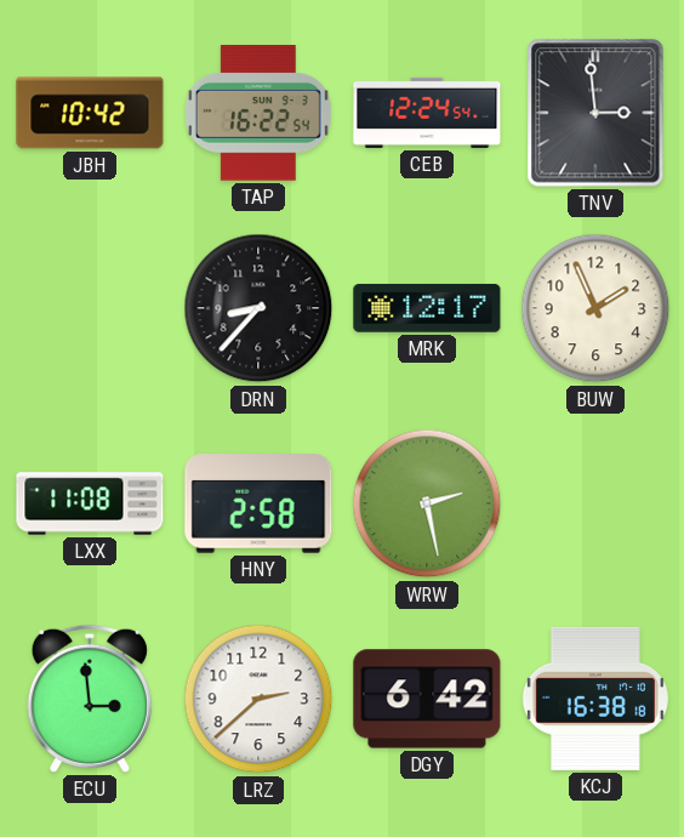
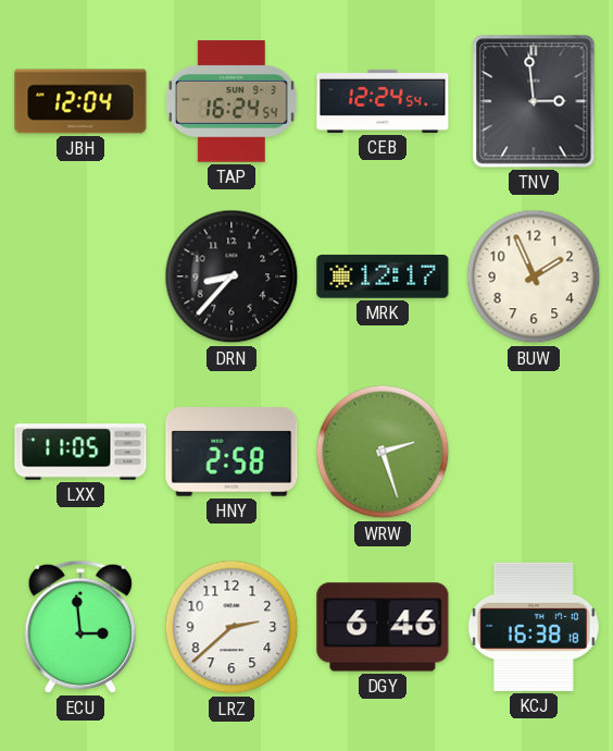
JBH: 10:42 -> 12:04
TAP: 16:22 -> 16:24
LXX: 11:08 -> 11:05
WRW: 2:28 -> 2:27
DGY: 6:42 -> 6:46
